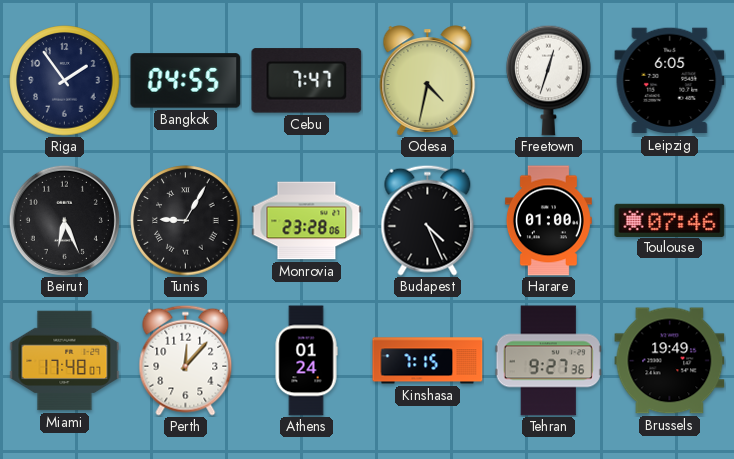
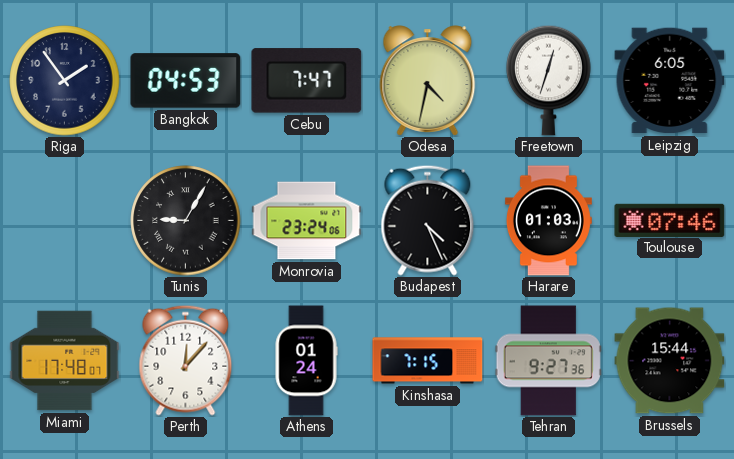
Bangkok: 04:55 -> 04:53
Beirut: 6:26 -> none
Monrovia: 23:28 -> 23:24
Harare: 01:00 -> 01:03
Brussels: 19:49 -> 15:44
